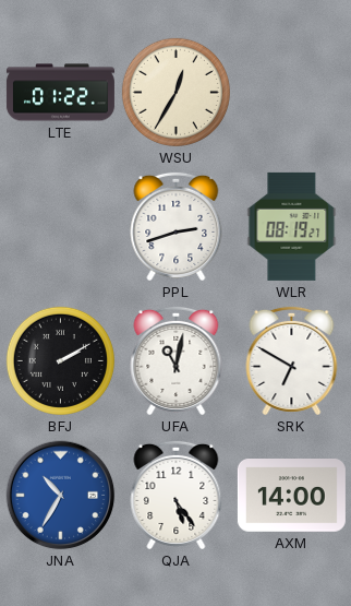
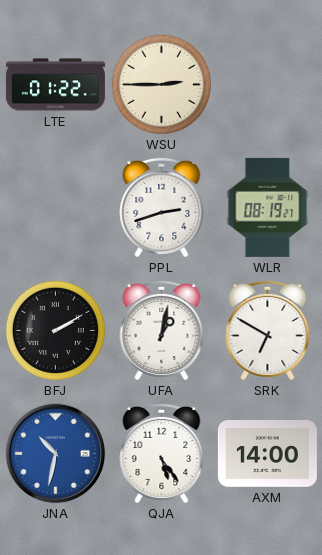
WSU: 12:35 -> 2:45
UFA: 11:02 -> 1:02
JNA: 10:35 -> 10:32
